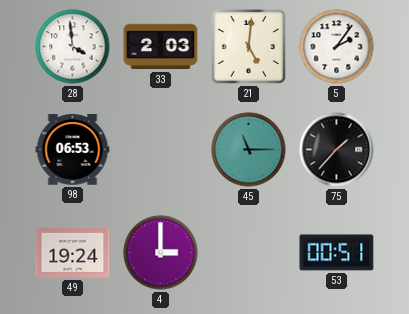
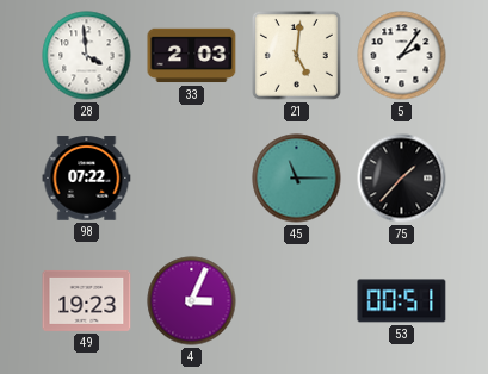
98: 06:53 -> 07:22
49: 19:24 -> 19:23
4: 3:00 -> 3:04
